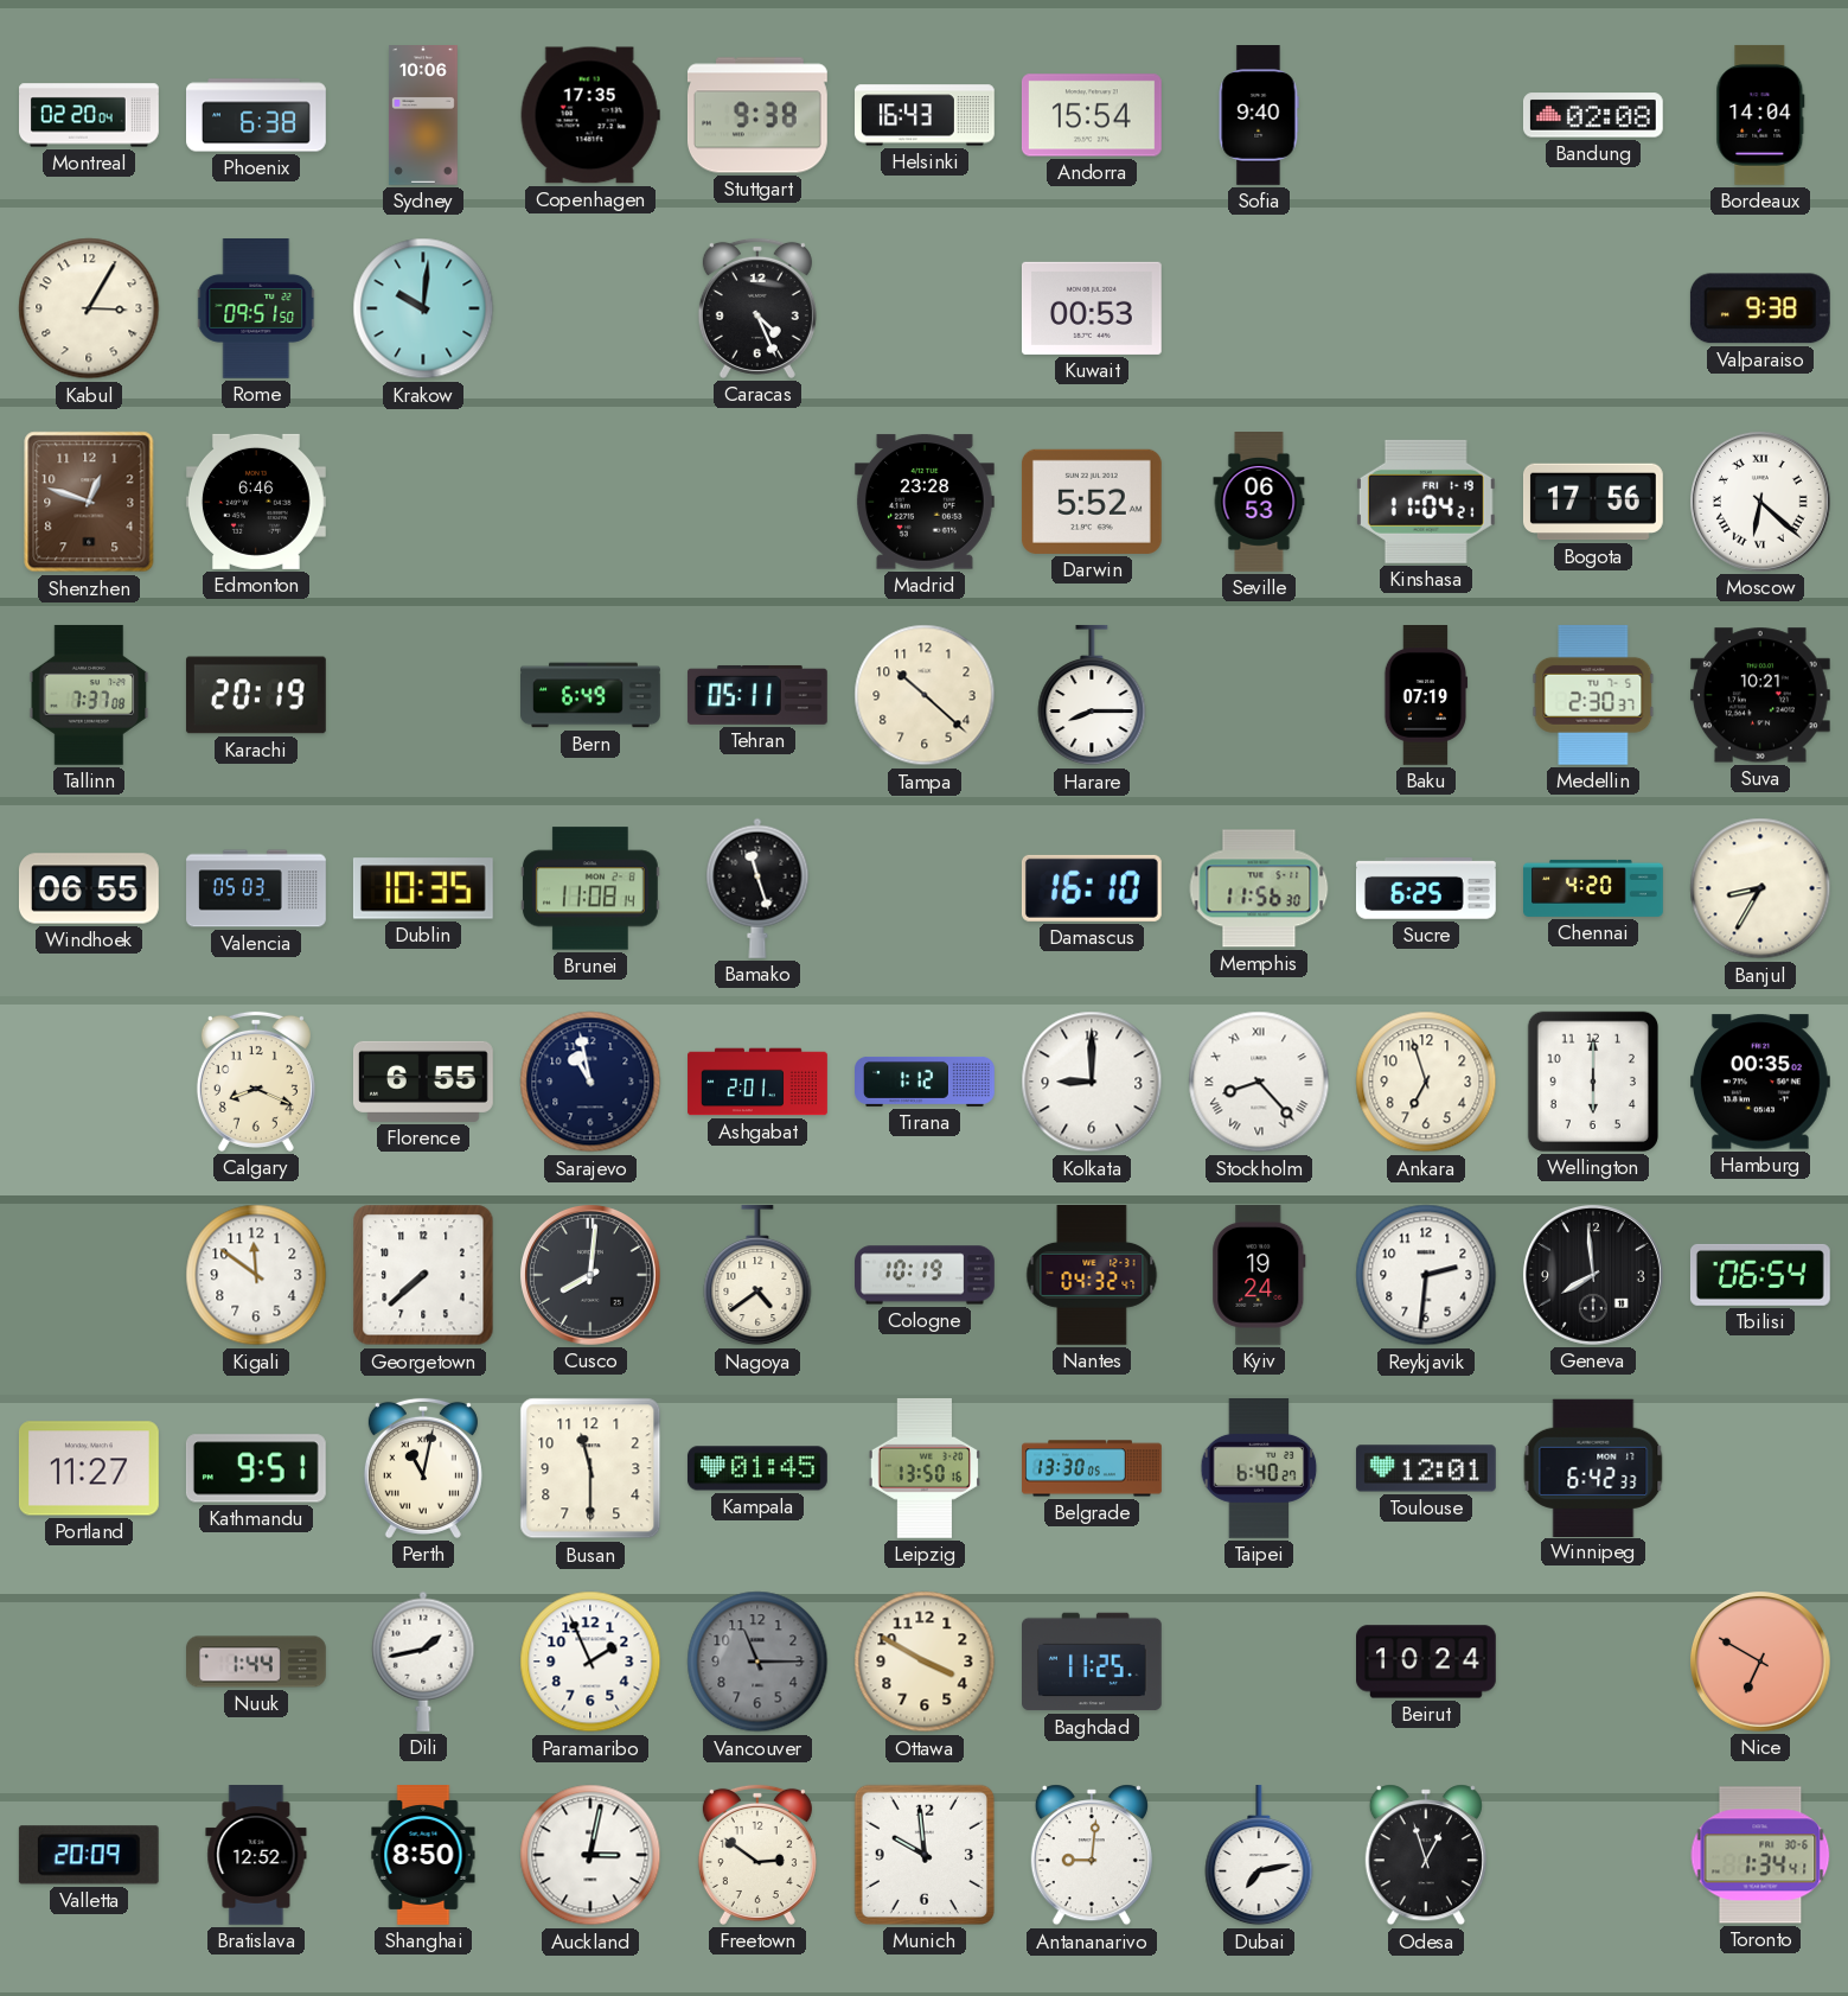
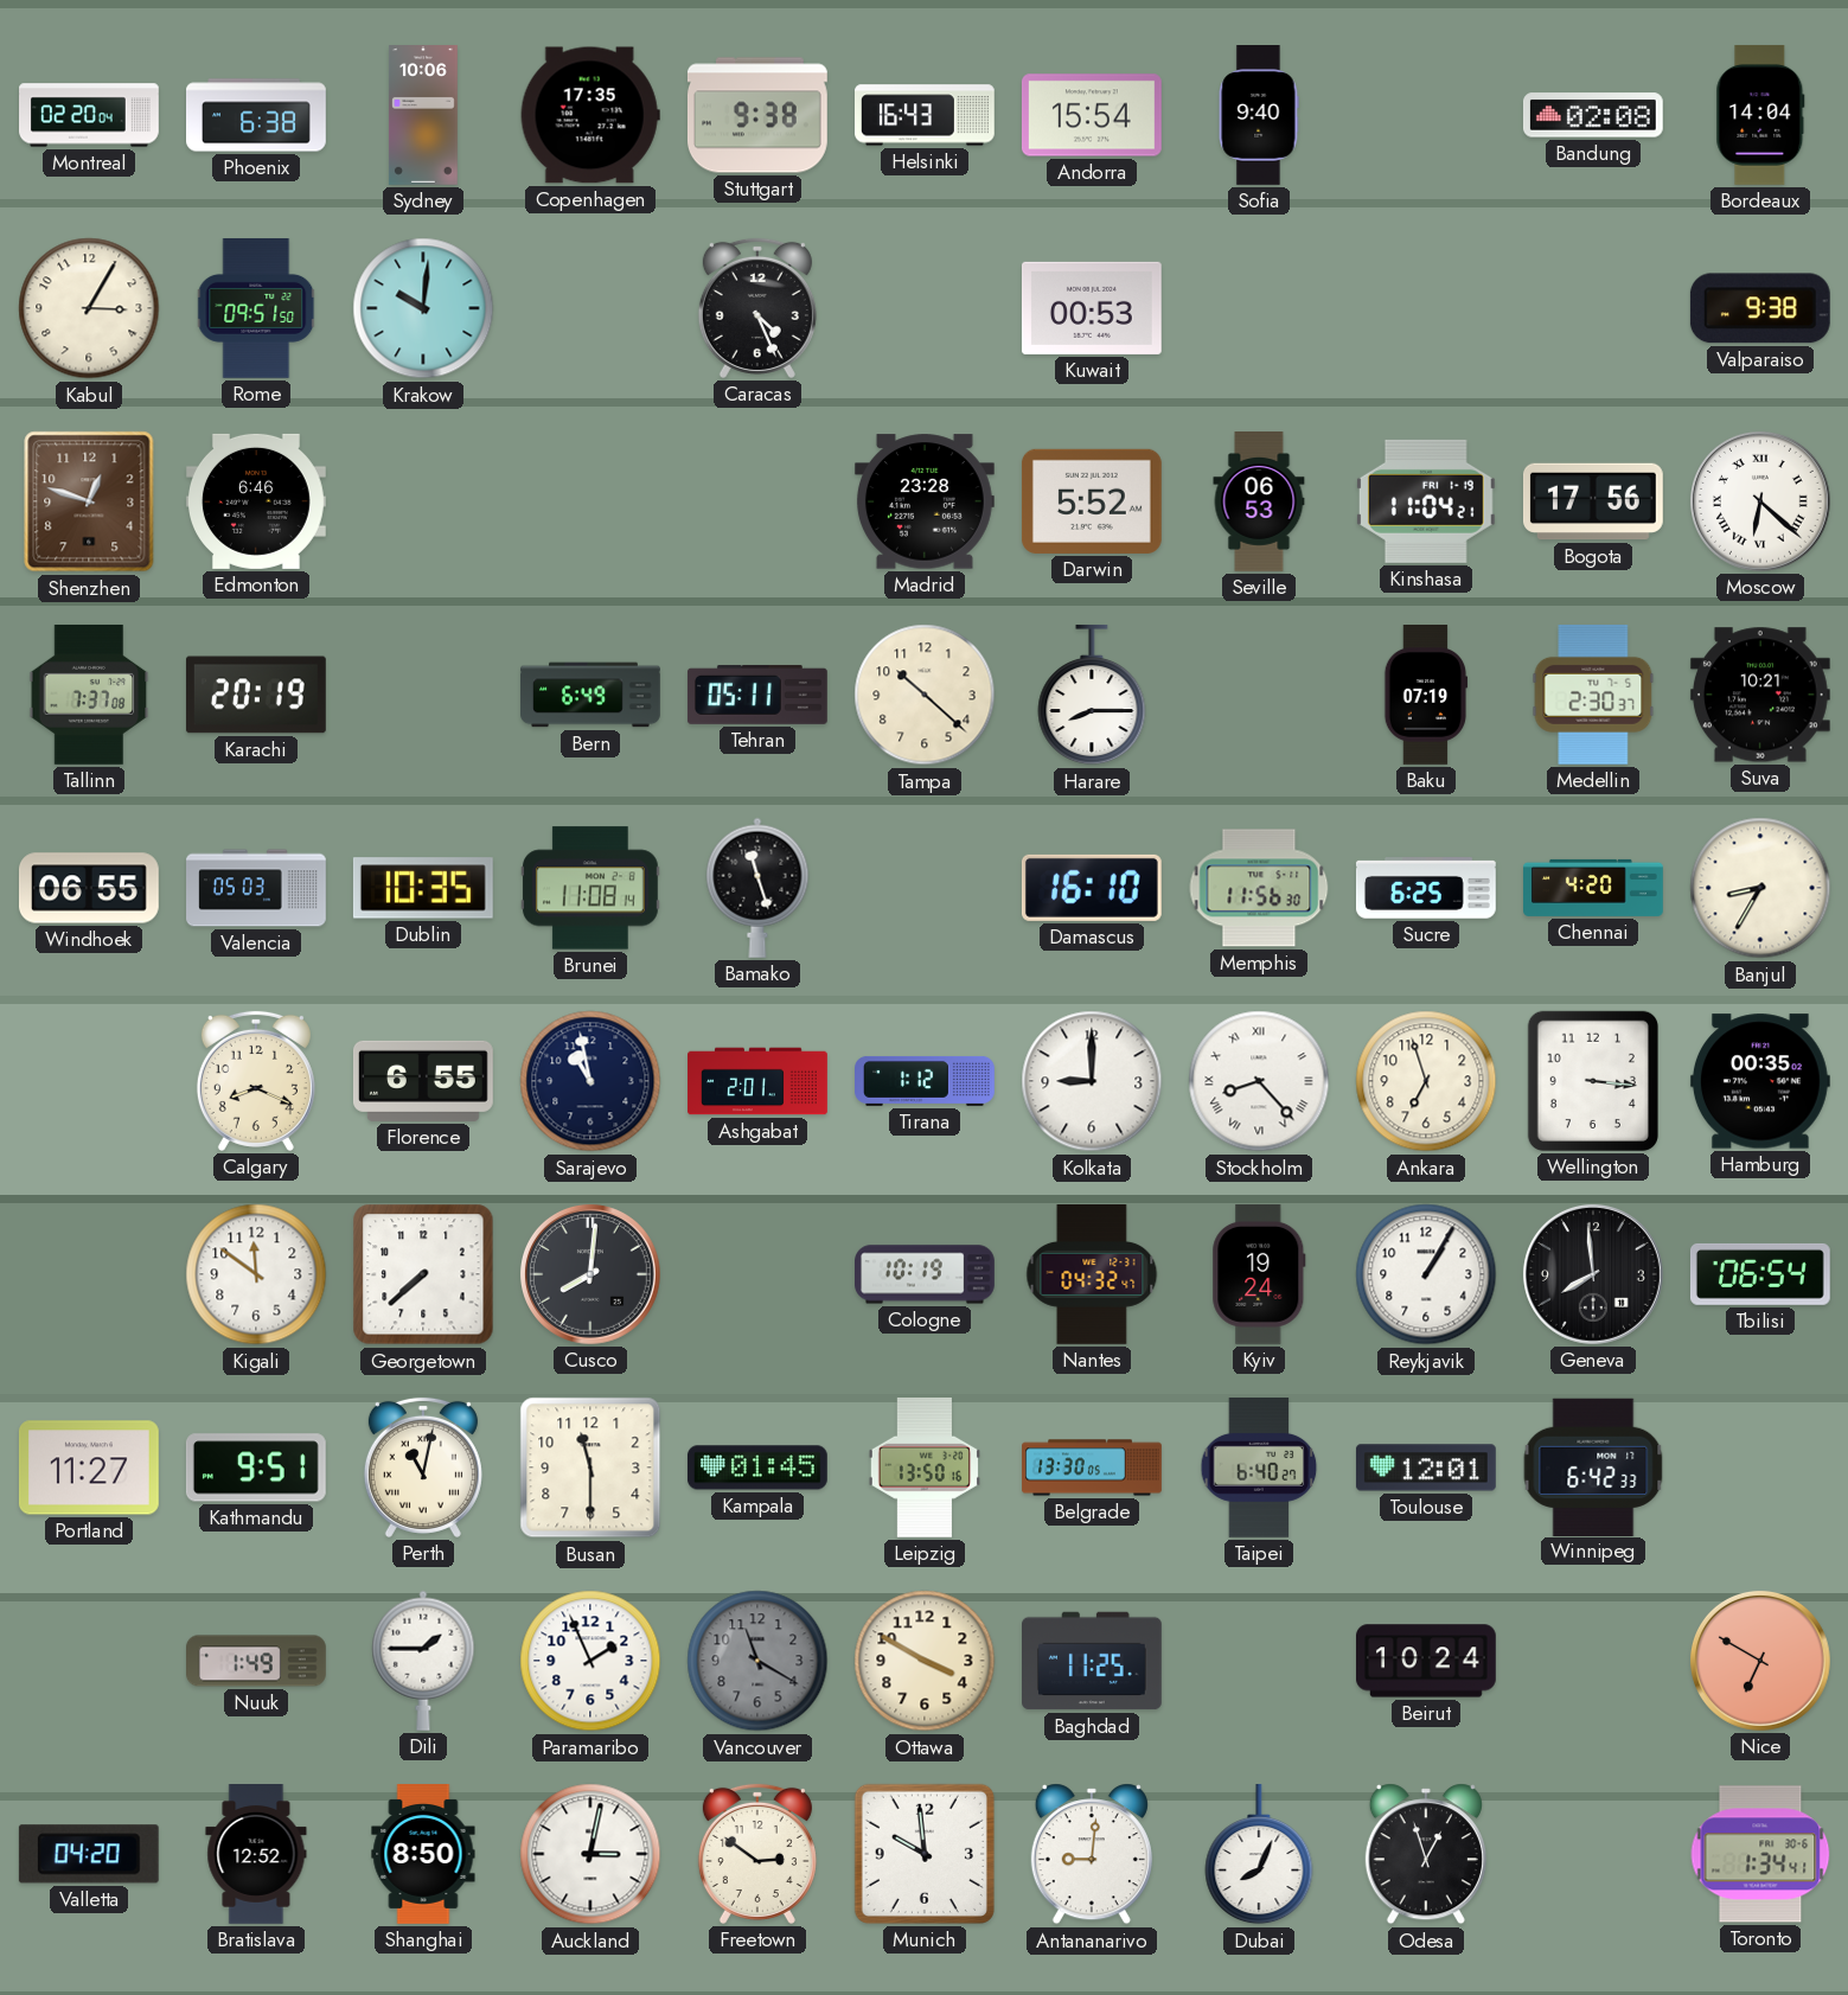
Wellington: 6:00 -> 3:16
Nagoya: 4:39 -> none
Reykjavik: 2:31 -> 1:05
Nuuk: 1:44 -> 1:49
Dili: 1:43 -> 1:45
Vancouver: 11:15 -> 11:20
Valletta: 20:09 -> 04:20
Dubai: 7:13 -> 8:04
